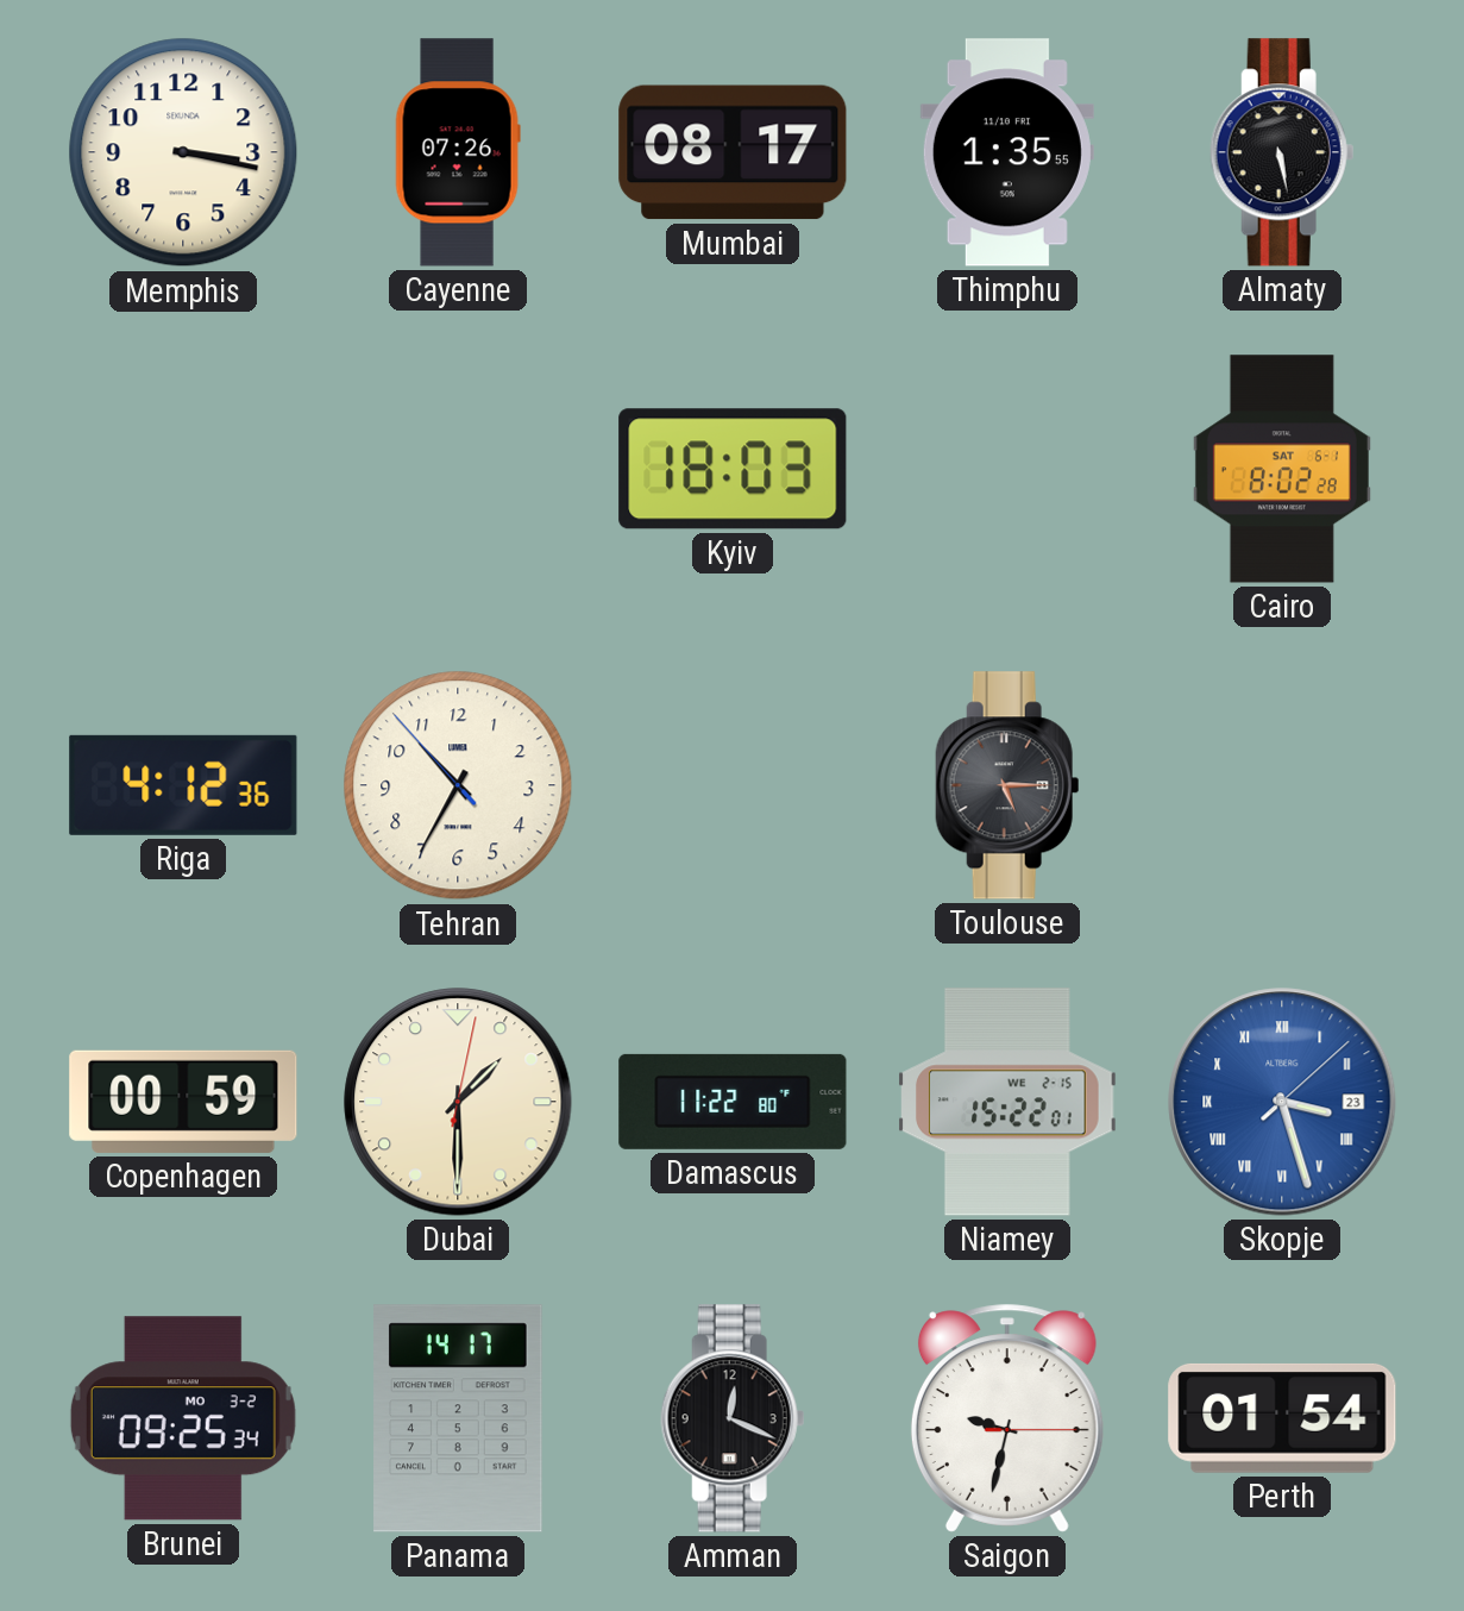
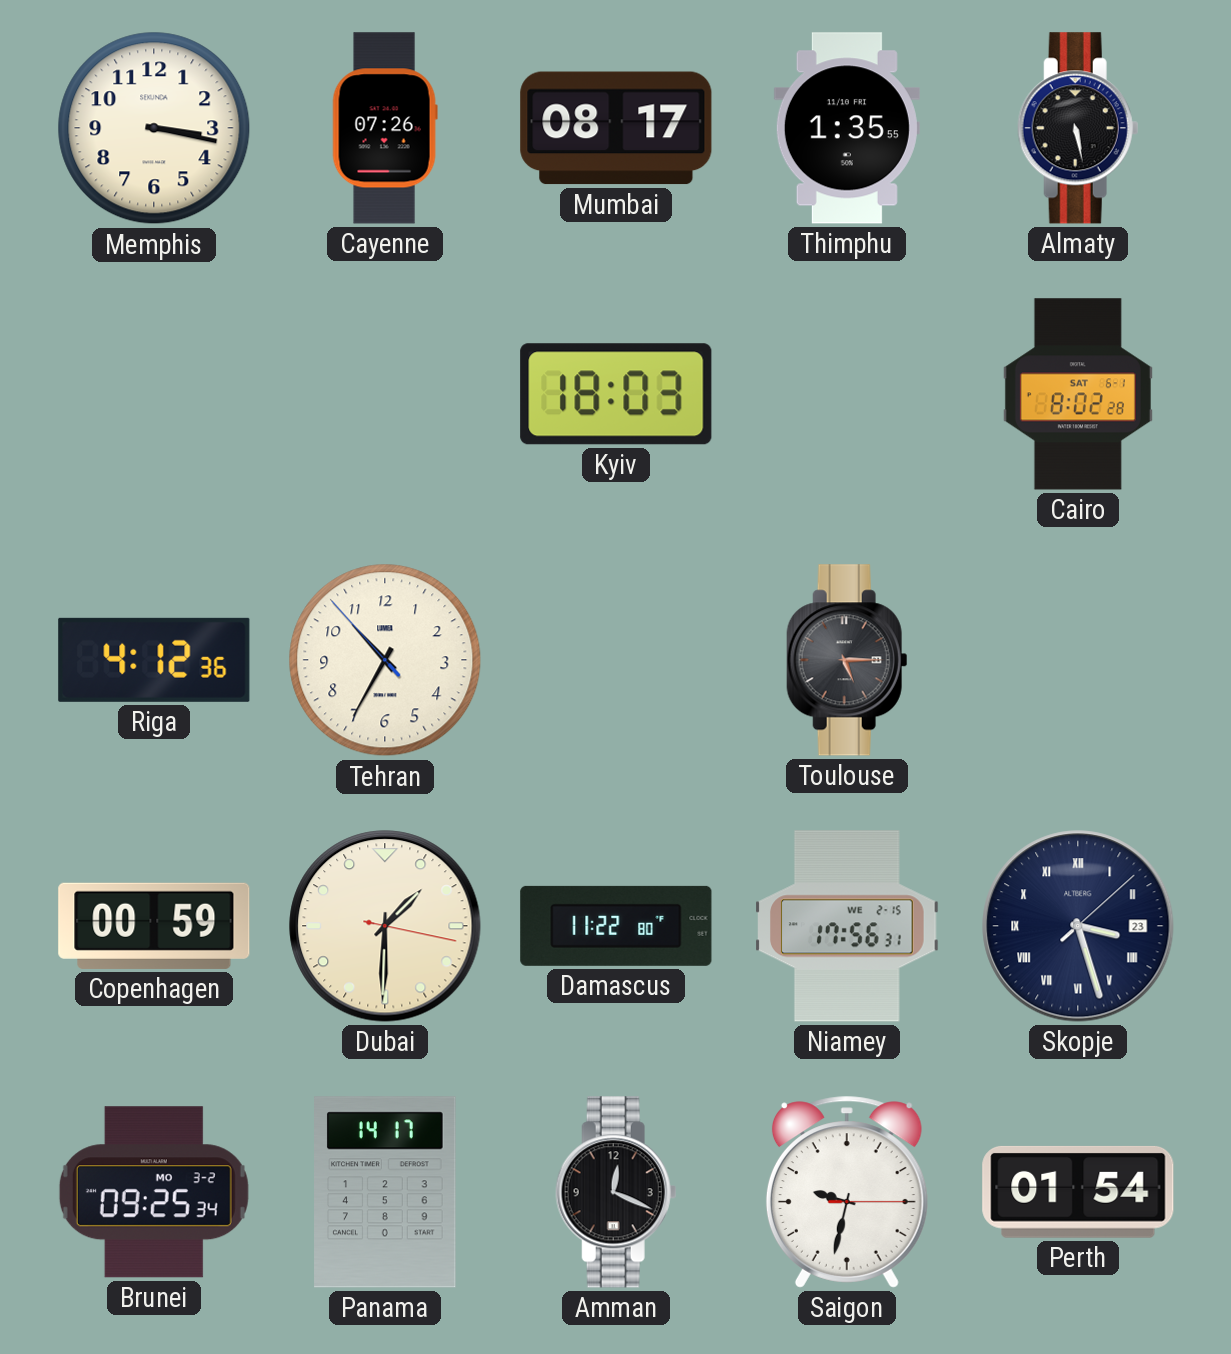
Dubai: 1:30:02 -> 1:30:17
Niamey: 15:22 -> 17:56
Skopje dial: blue -> navy
